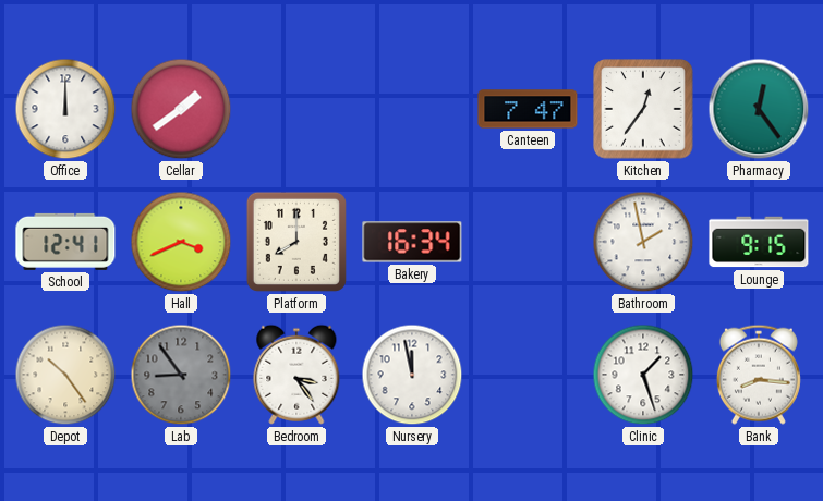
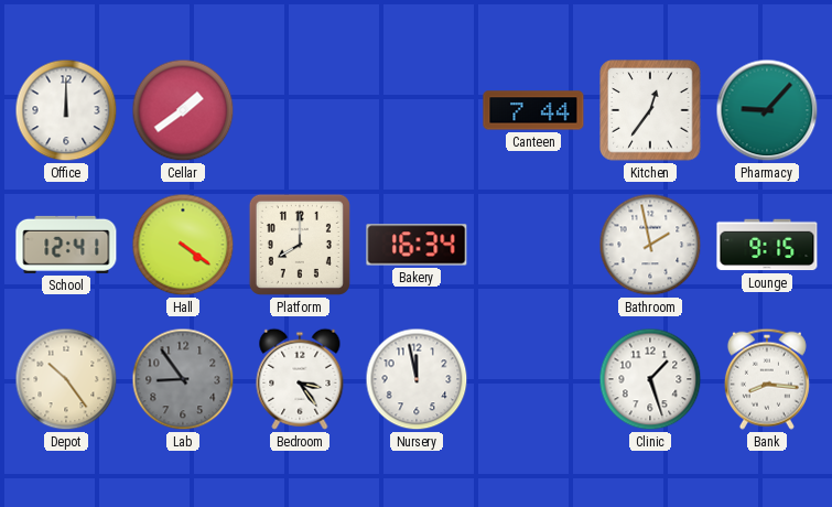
Canteen: 7:47 -> 7:44
Pharmacy: 12:24 -> 9:07
Hall: 3:41 -> 4:21
